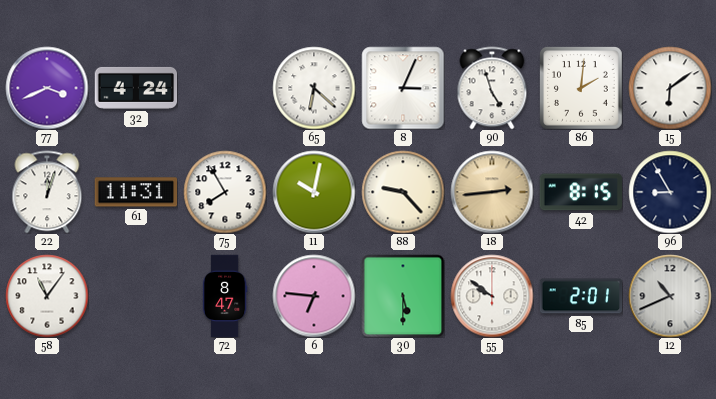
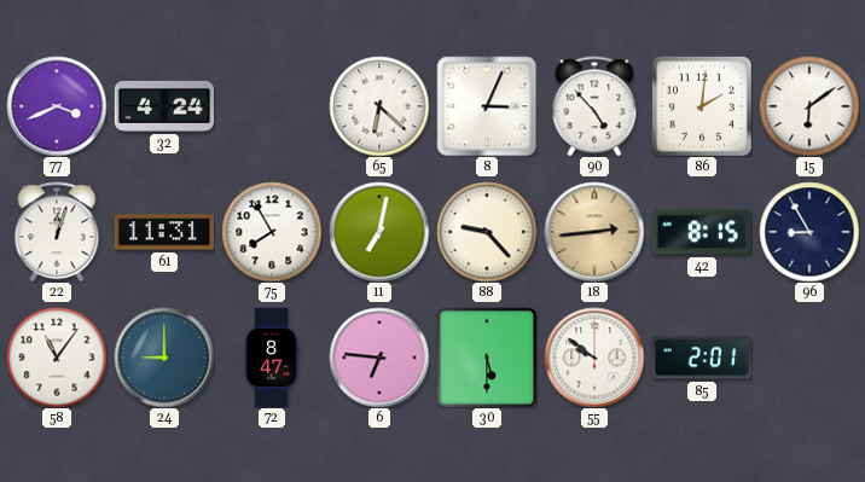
90: 4:57 -> 4:53
11: 10:02 -> 7:02
24: none -> 9:00
12: 10:41 -> none
